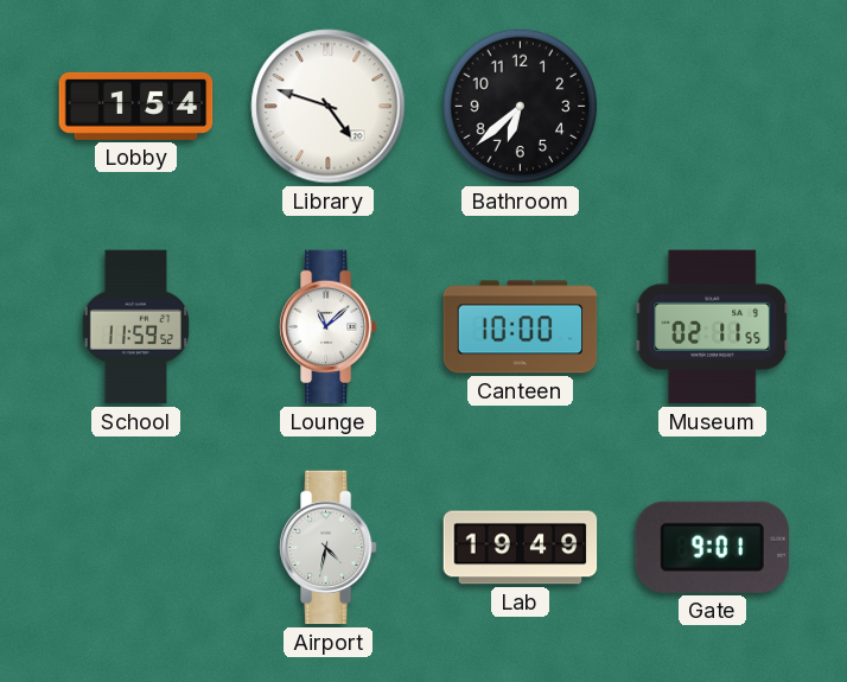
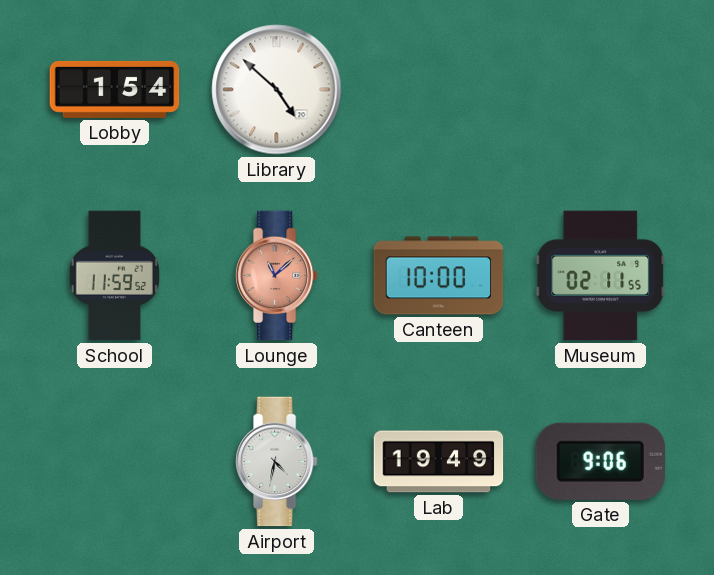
Library: 4:48 -> 4:52
Bathroom: 6:38 -> none
Lounge dial: white -> salmon
Gate: 9:01 -> 9:06
